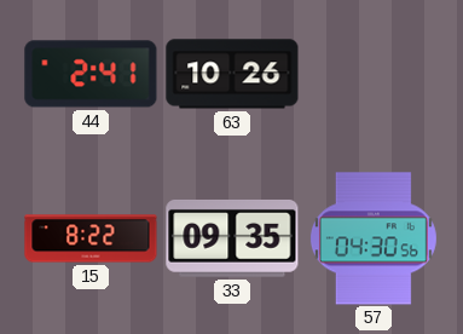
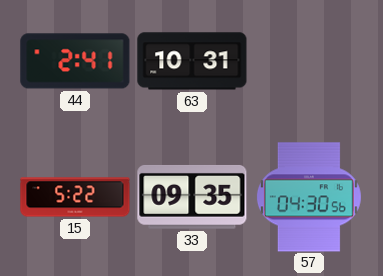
63: 10:26 -> 10:31
15: 8:22 -> 5:22
